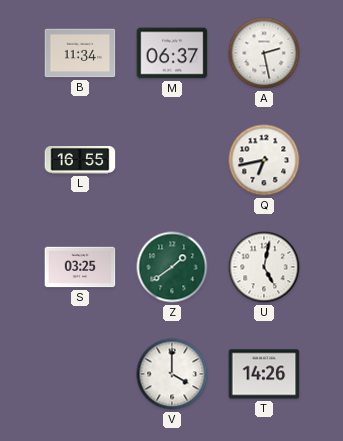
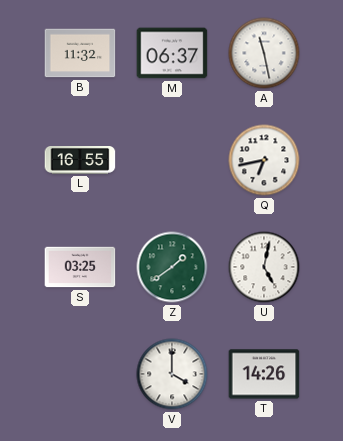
B: 11:34 -> 11:32
A: 2:28 -> 11:28
